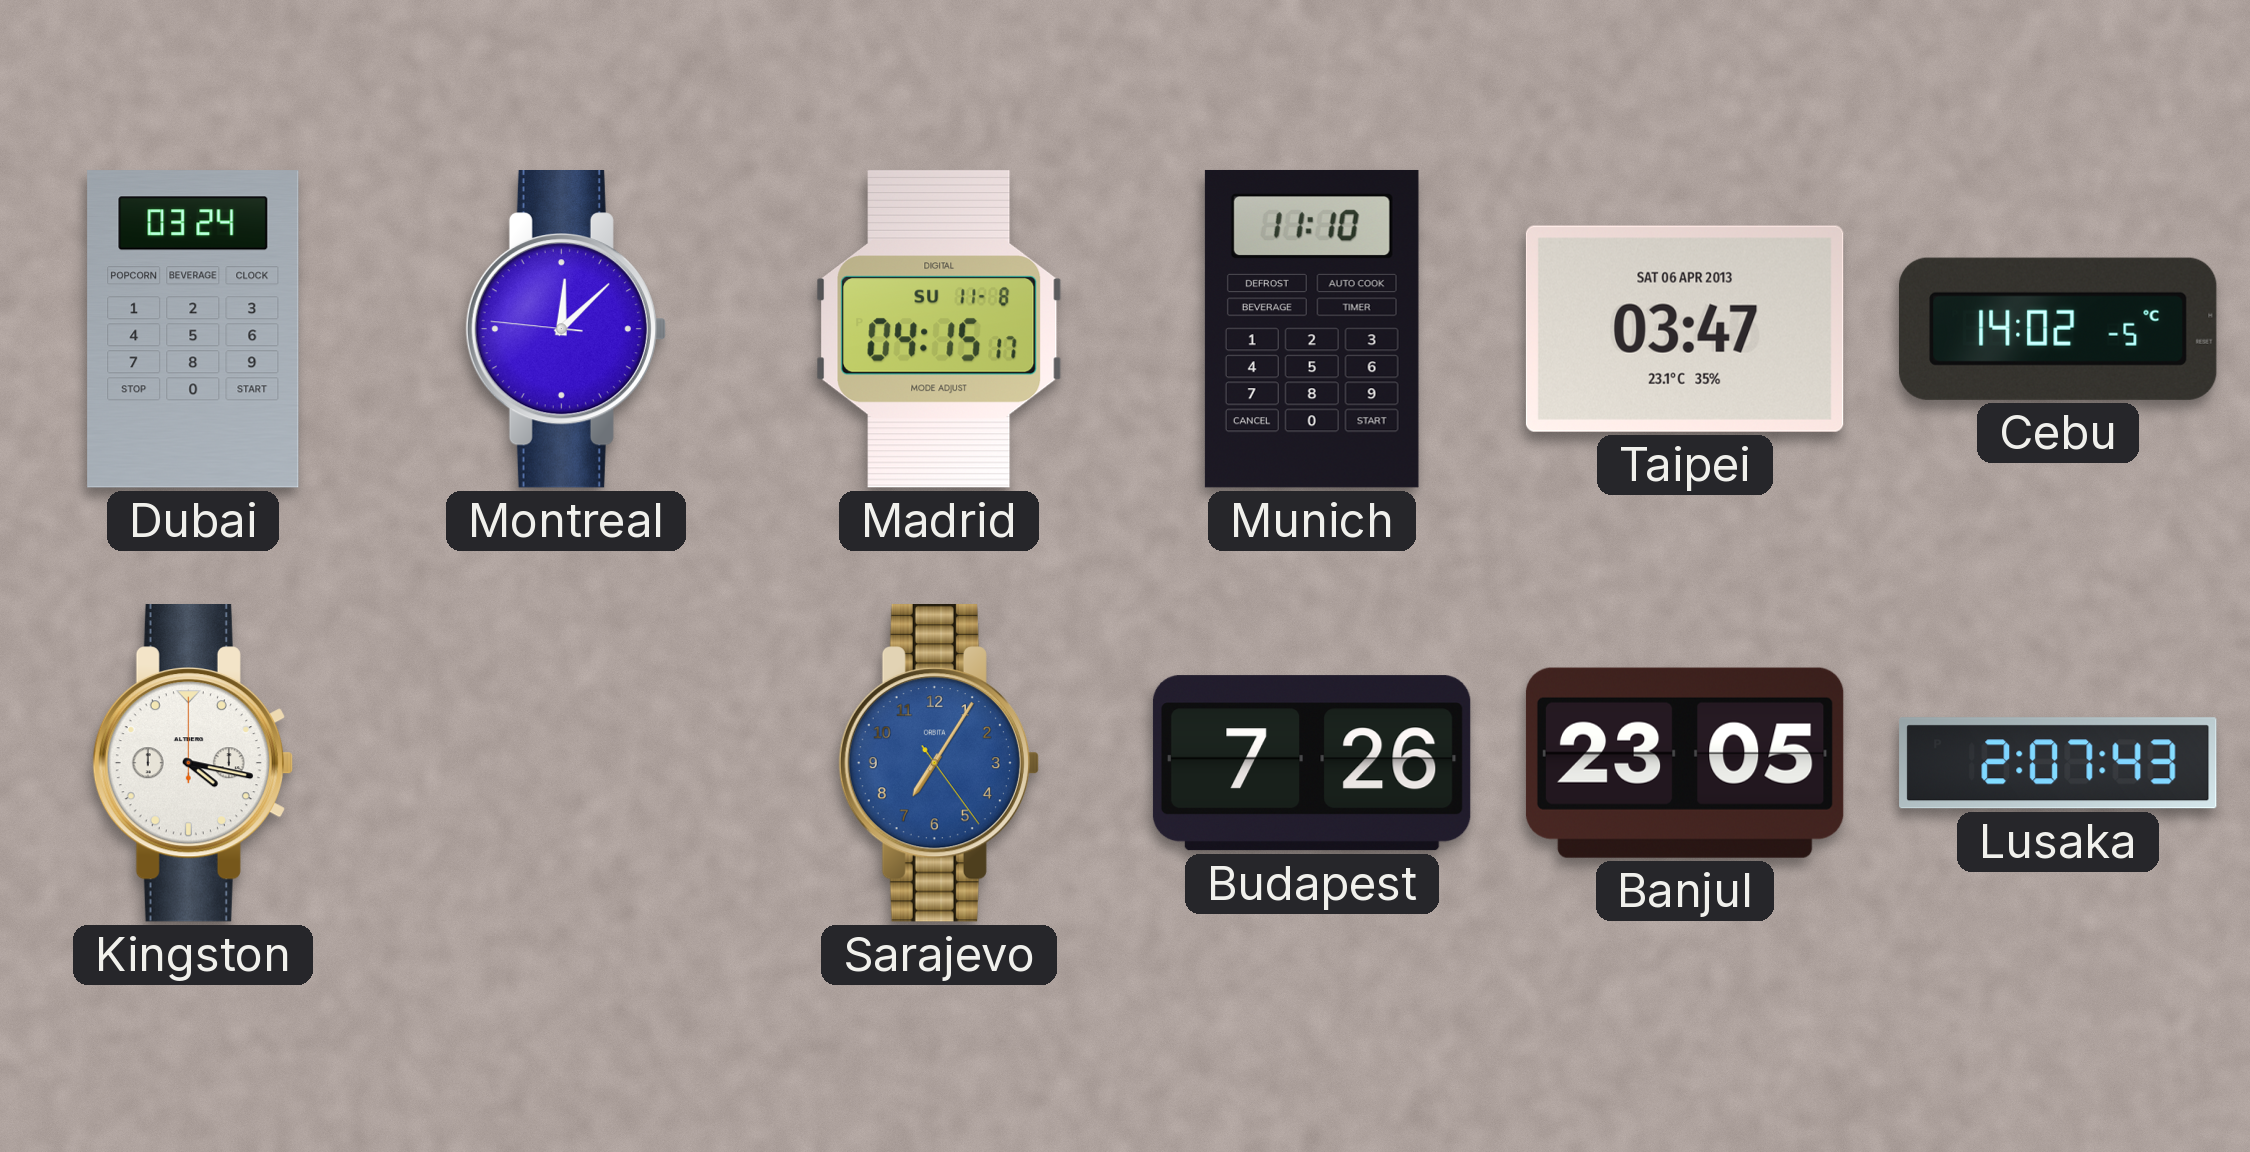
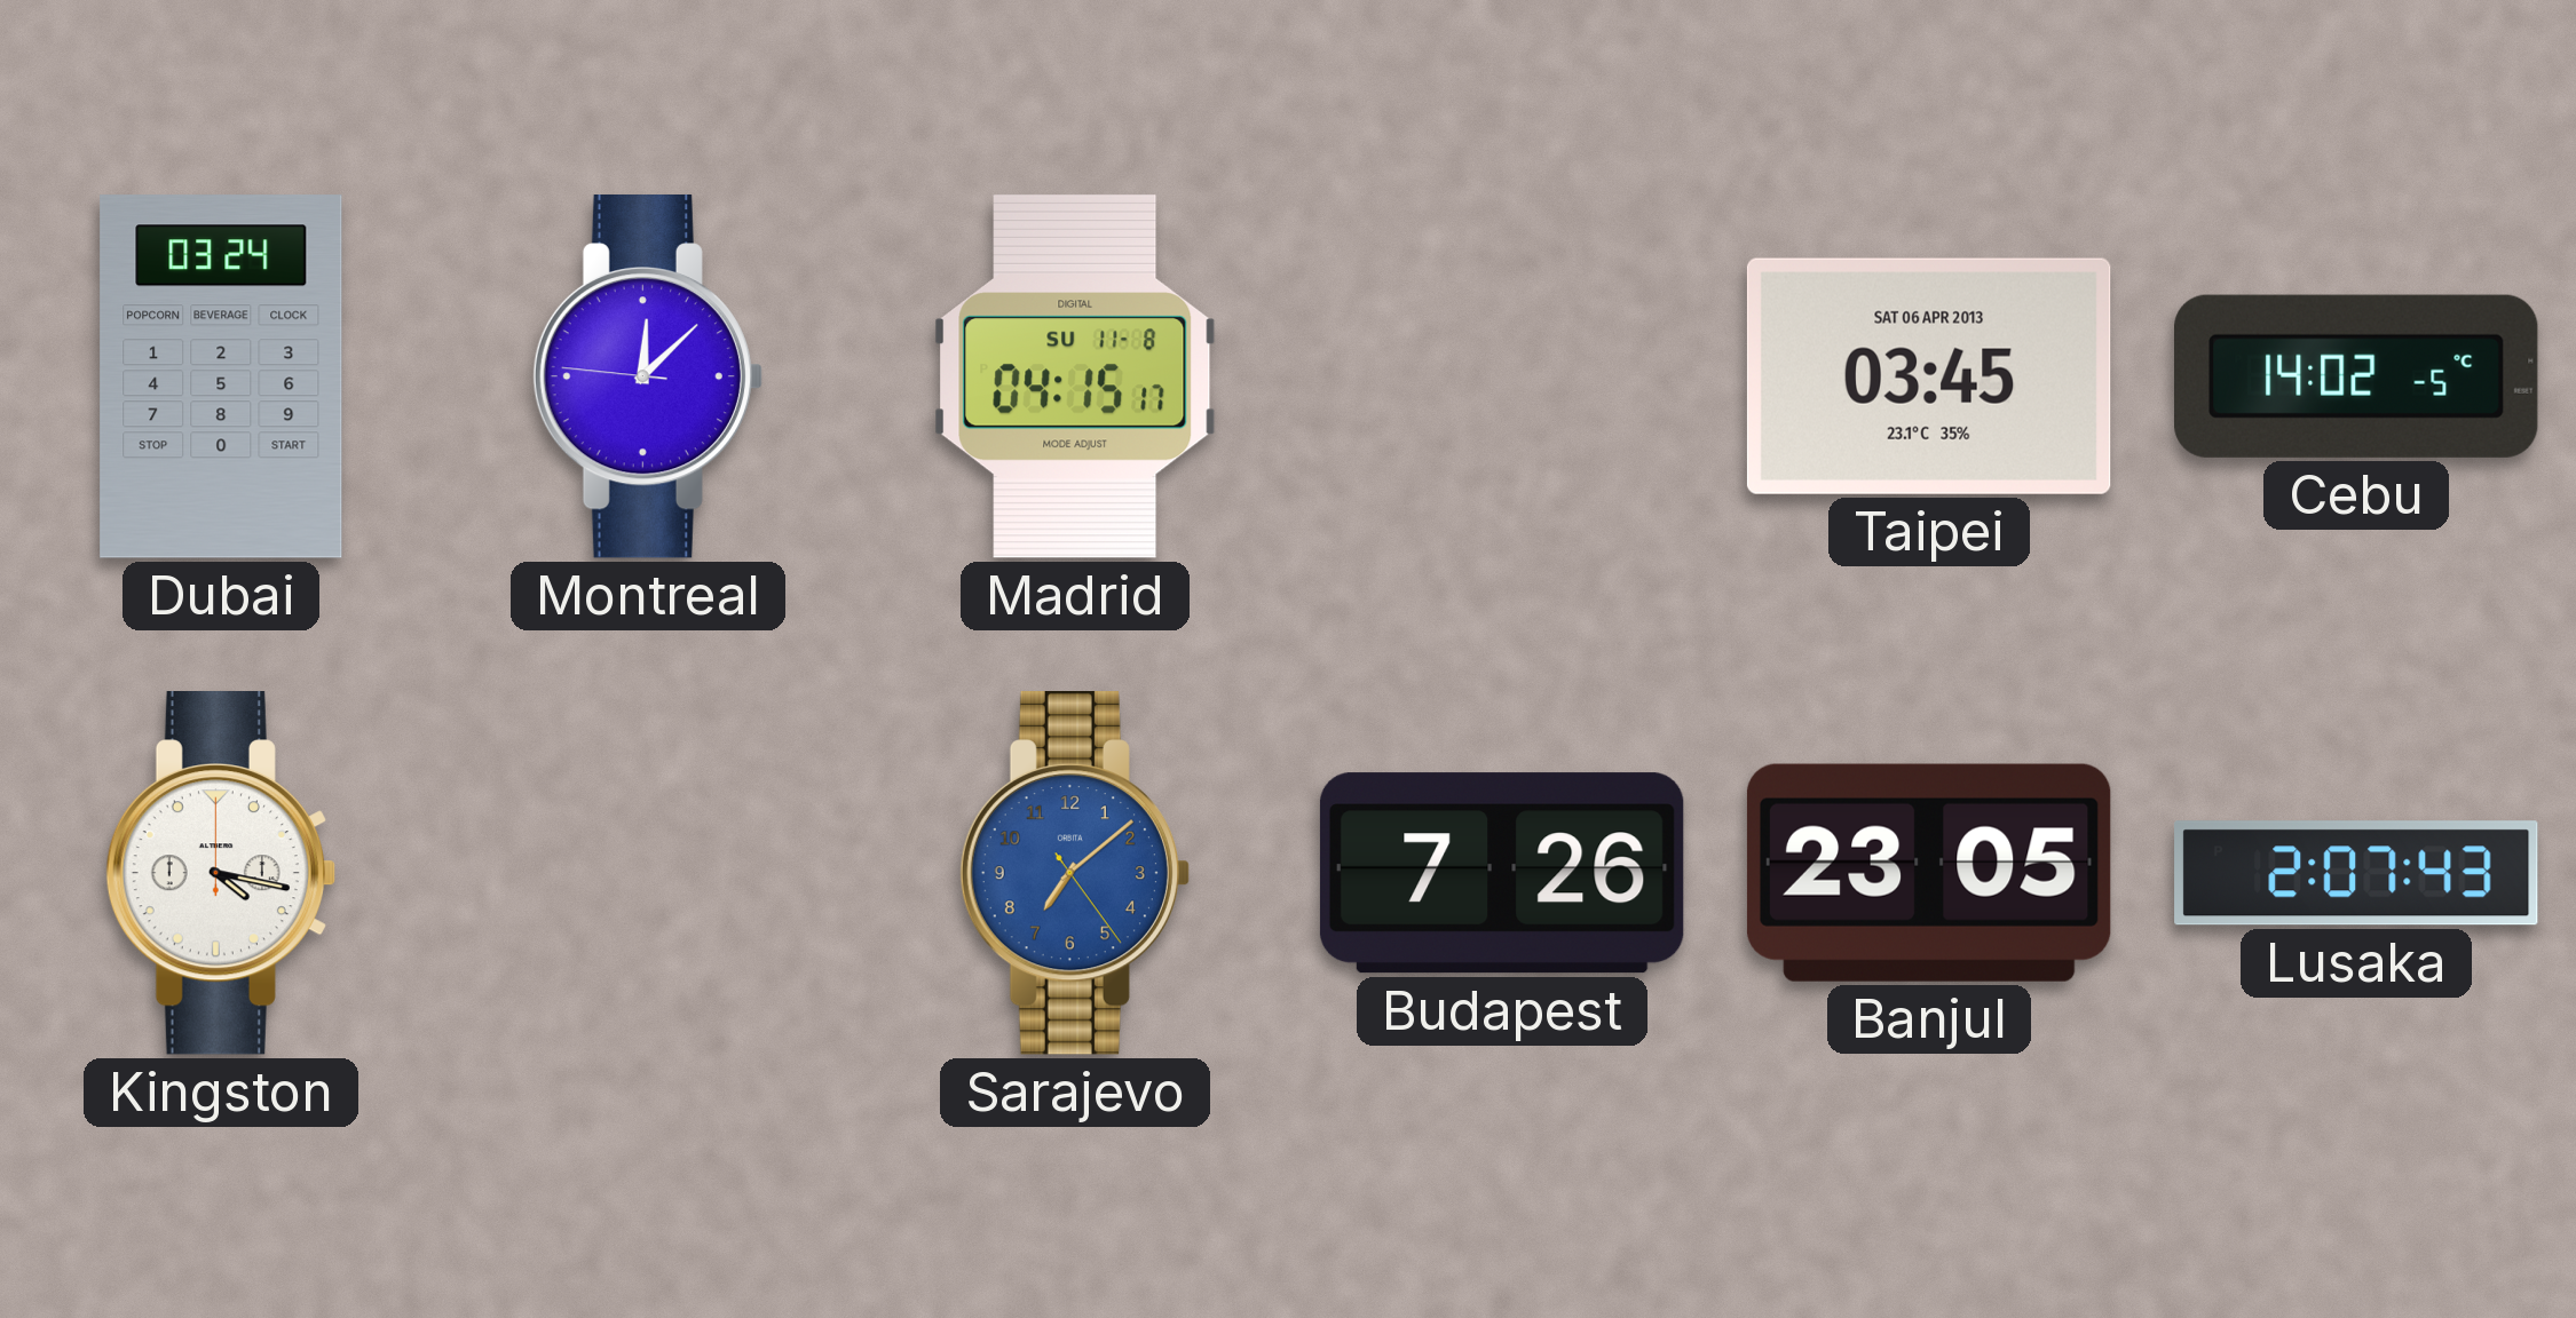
Munich: 11:10 -> none
Taipei: 03:47 -> 03:45
Sarajevo: 7:05 -> 7:08
